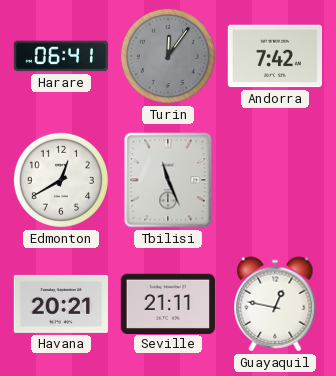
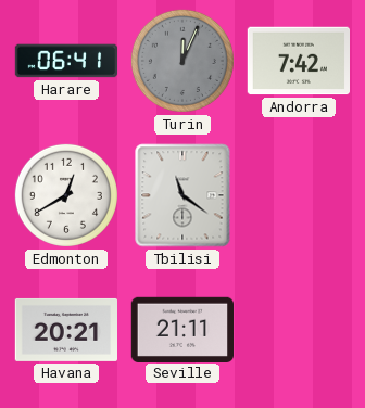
Turin: 12:06 -> 12:04
Tbilisi: 11:26 -> 11:21
Guayaquil: 12:47 -> none
